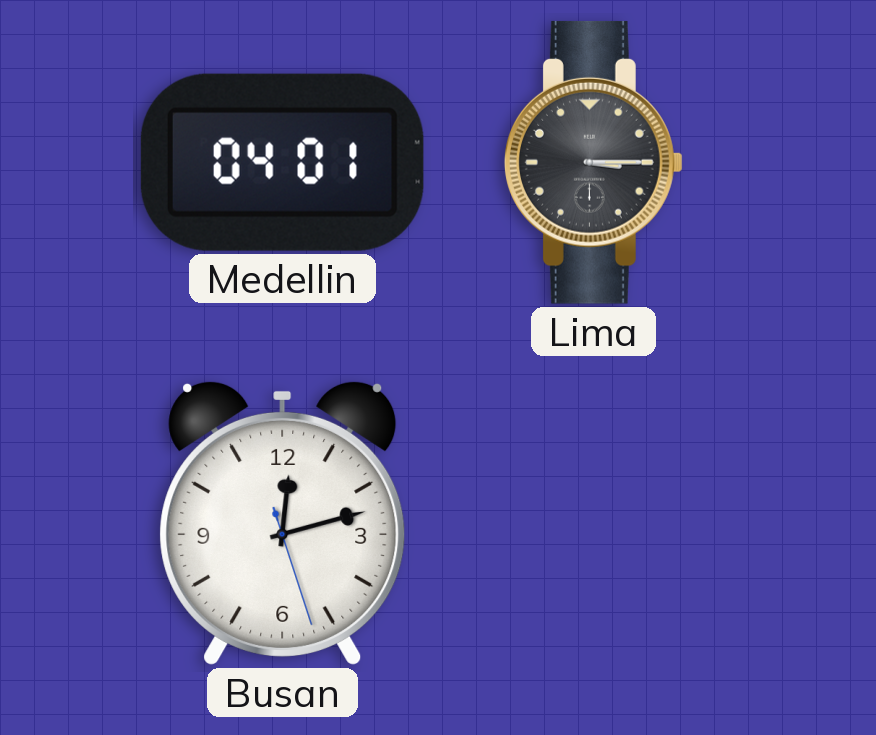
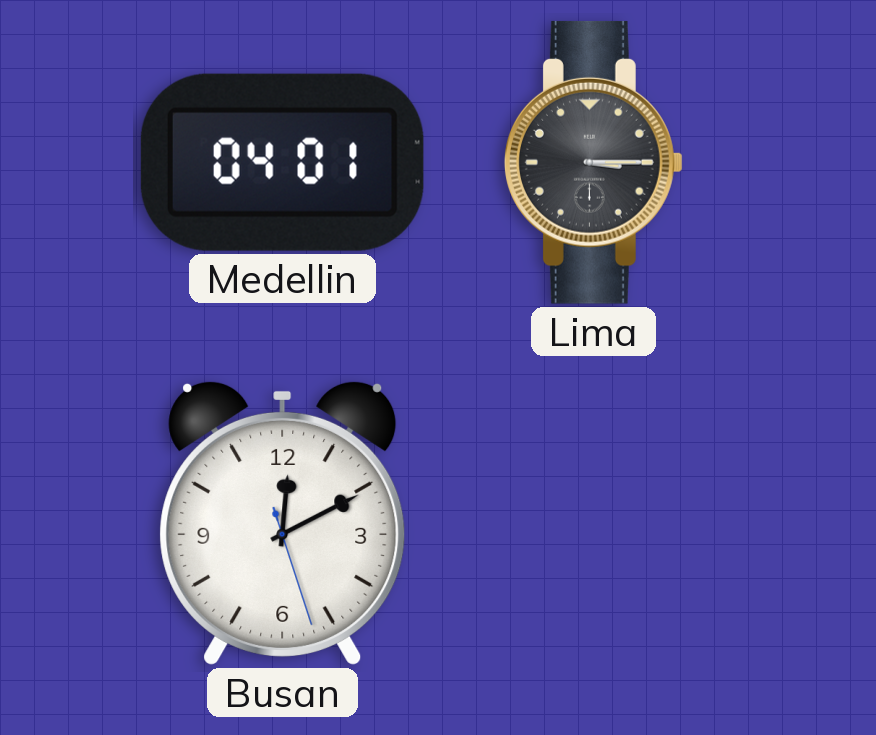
Busan: 12:12 -> 12:10
